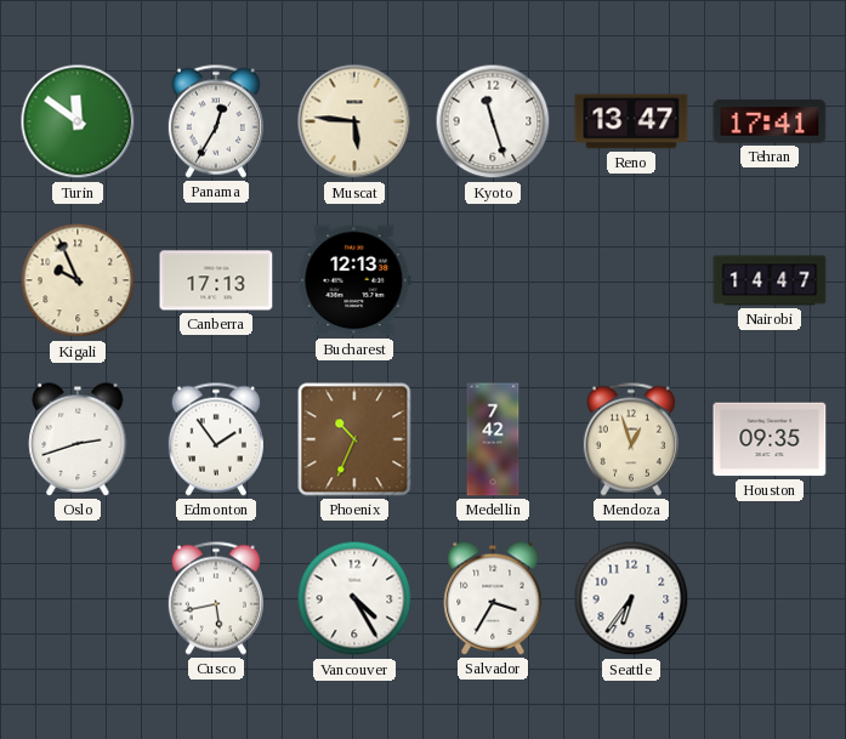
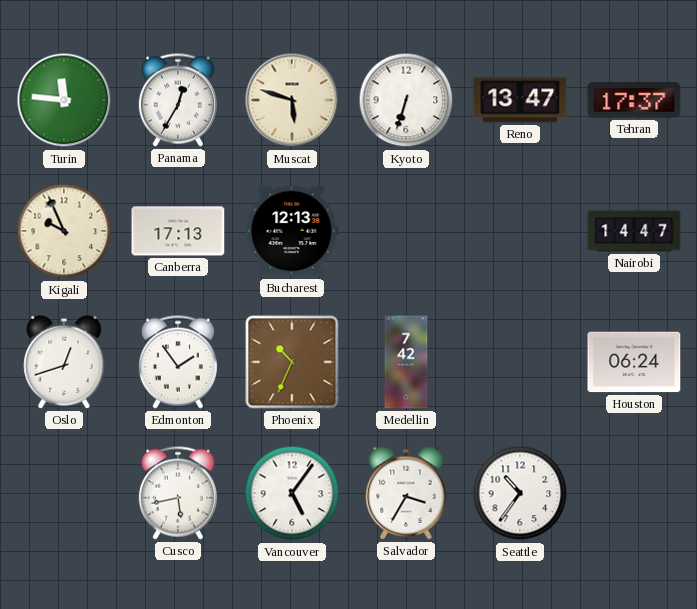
Turin: 11:51 -> 11:46
Muscat: 5:46 -> 5:48
Kyoto: 11:27 -> 6:33
Tehran: 17:41 -> 17:37
Oslo: 2:42 -> 12:42
Mendoza: 12:57 -> none
Houston: 09:35 -> 06:24
Vancouver: 4:25 -> 5:06
Seattle: 6:36 -> 10:36
